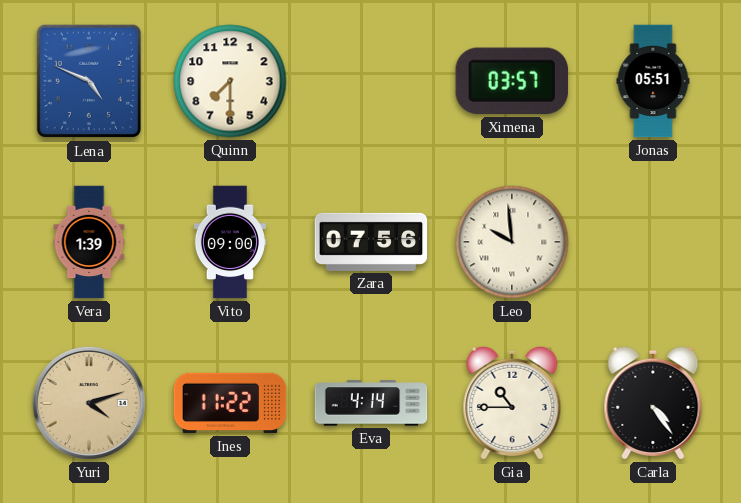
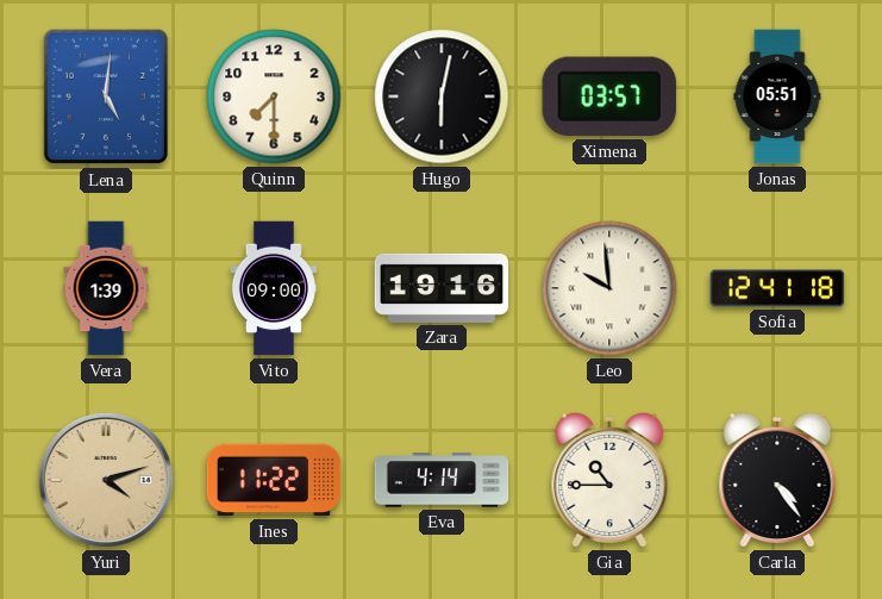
Lena: 4:49 -> 5:01
Hugo: none -> 6:02
Zara: 07:56 -> 19:16
Sofia: none -> 12:41
